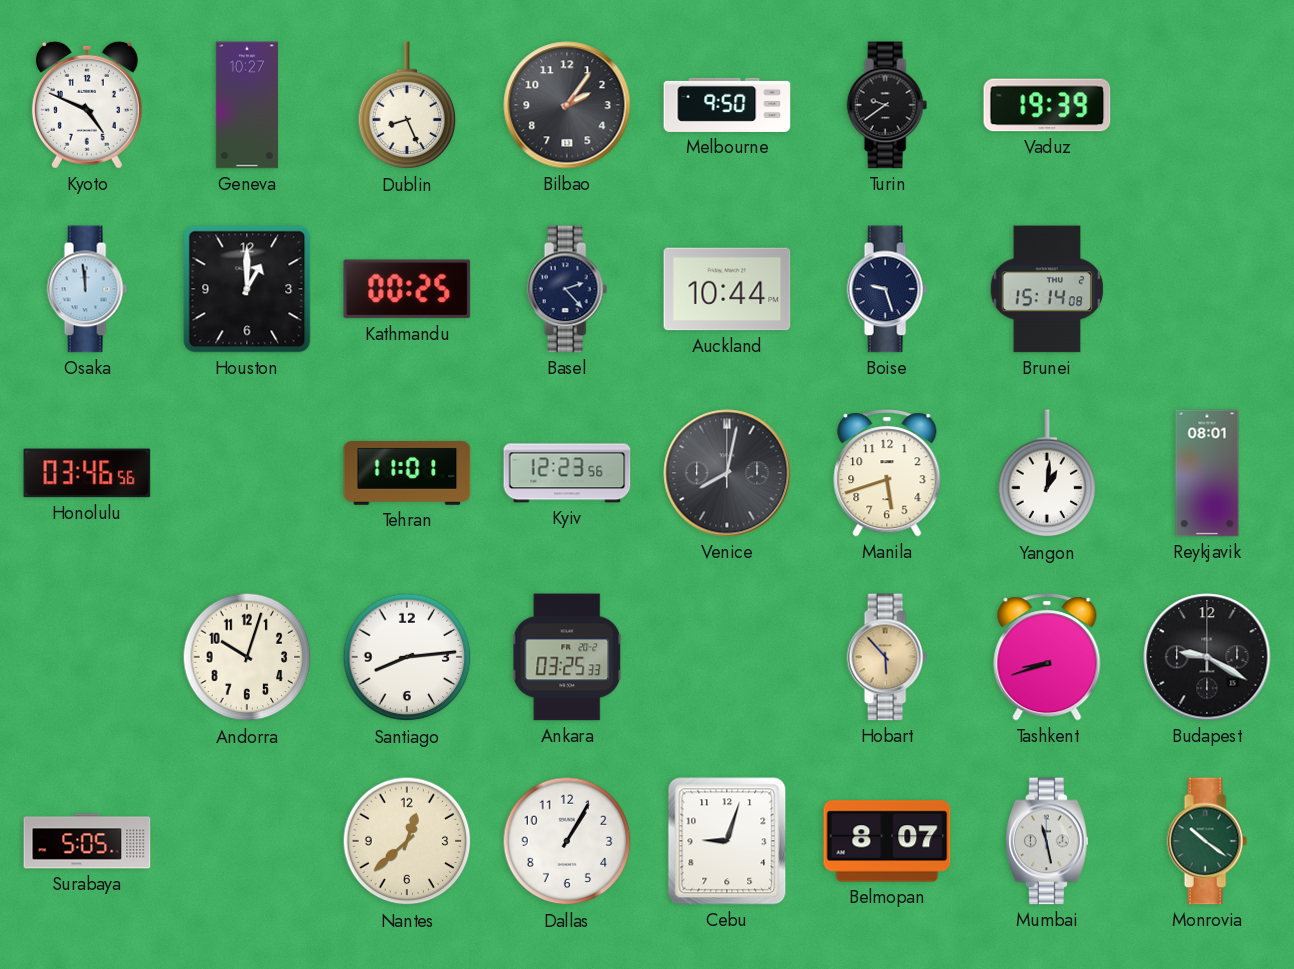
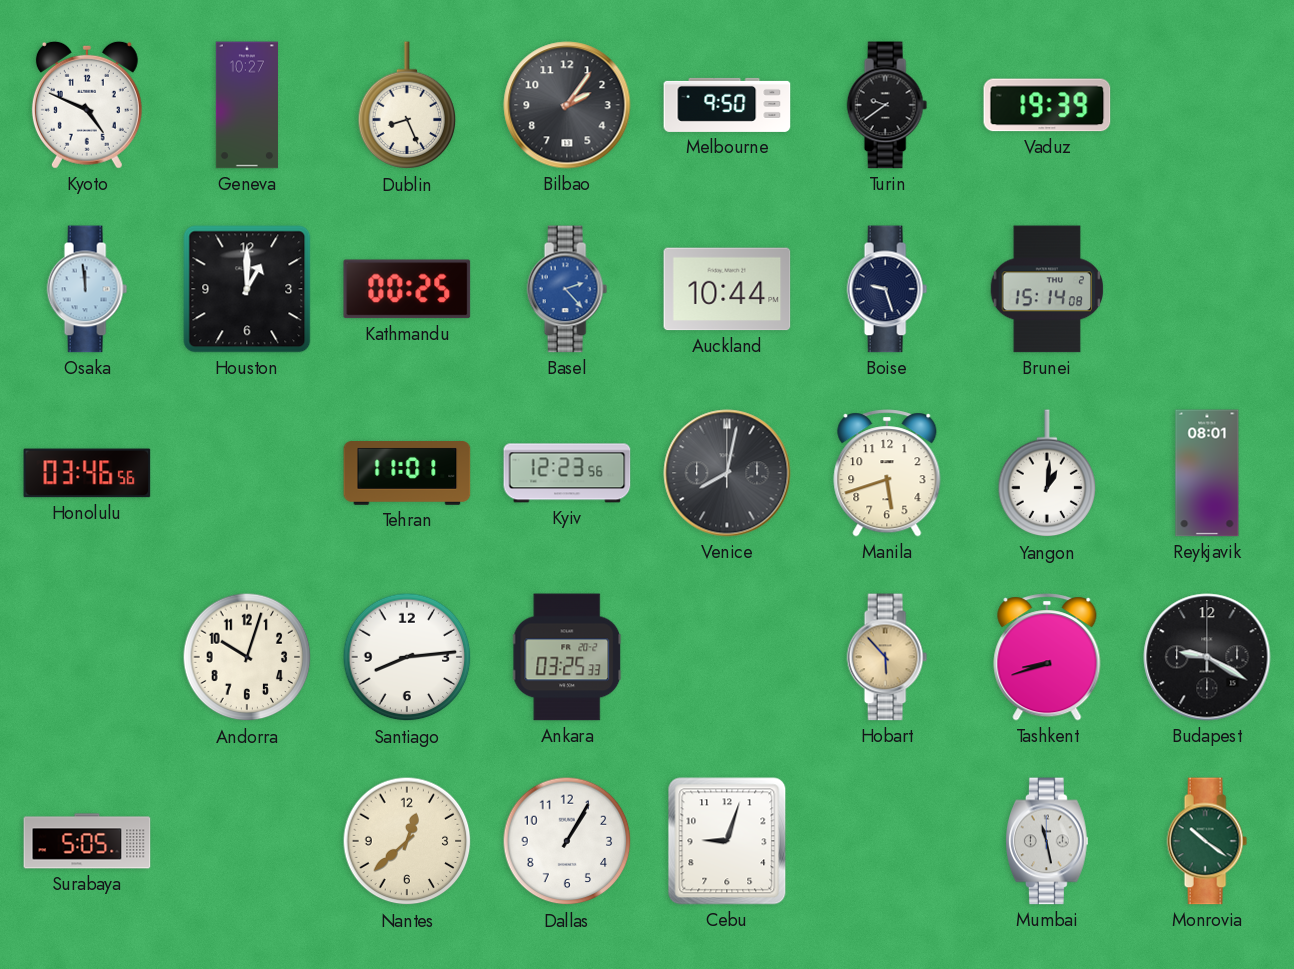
Basel dial: navy -> blue
Belmopan: 8:07 -> none
